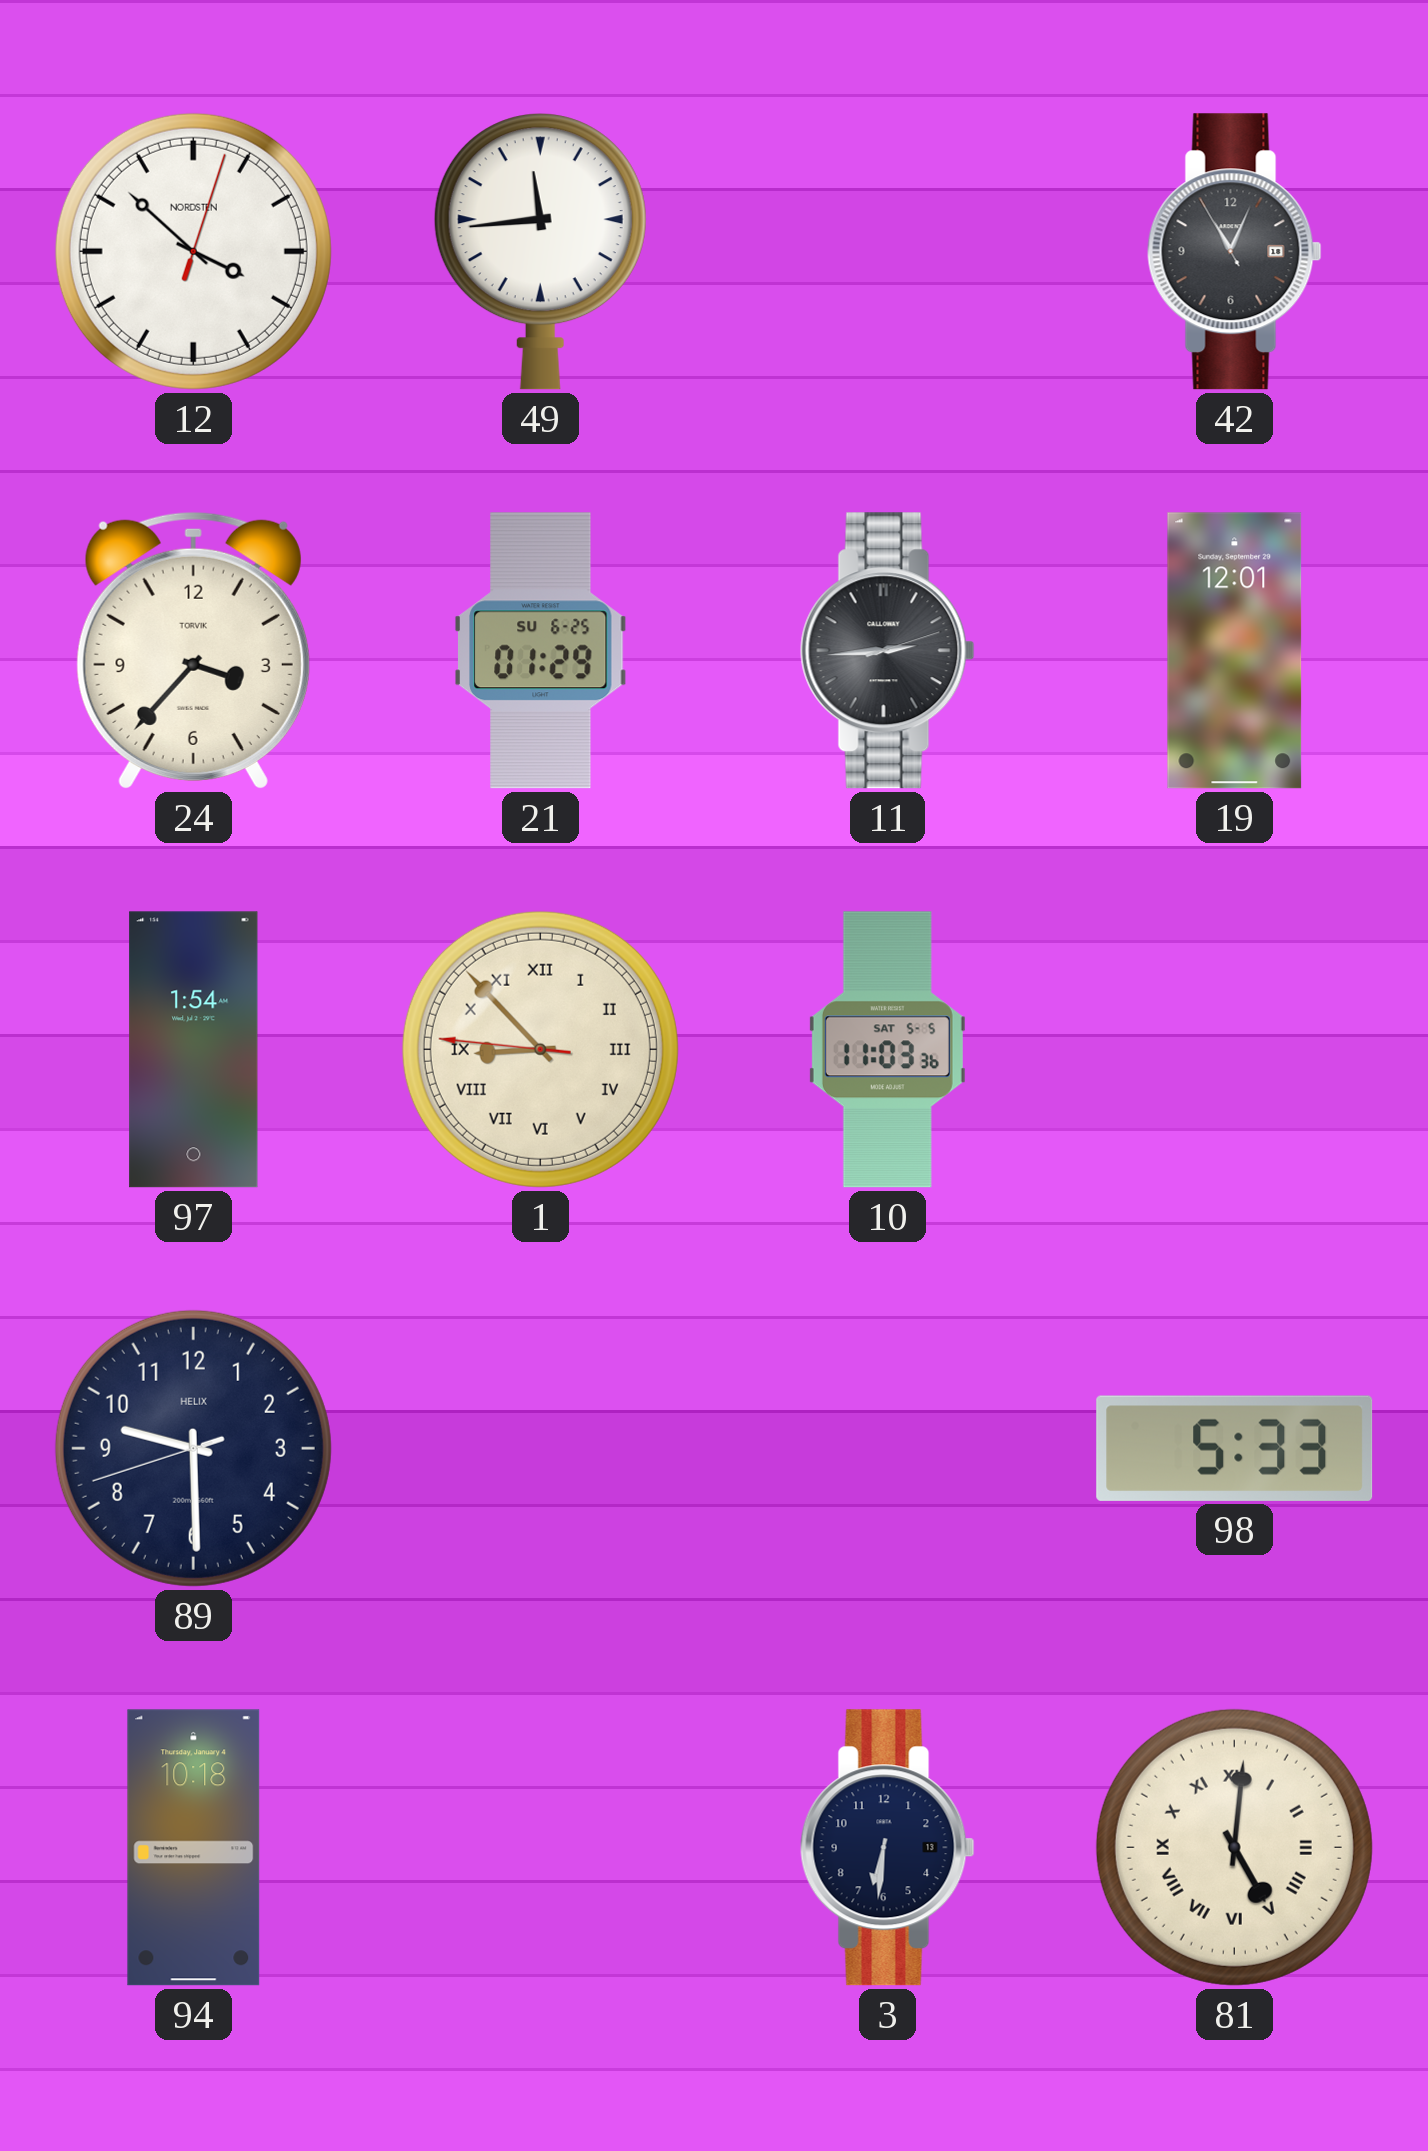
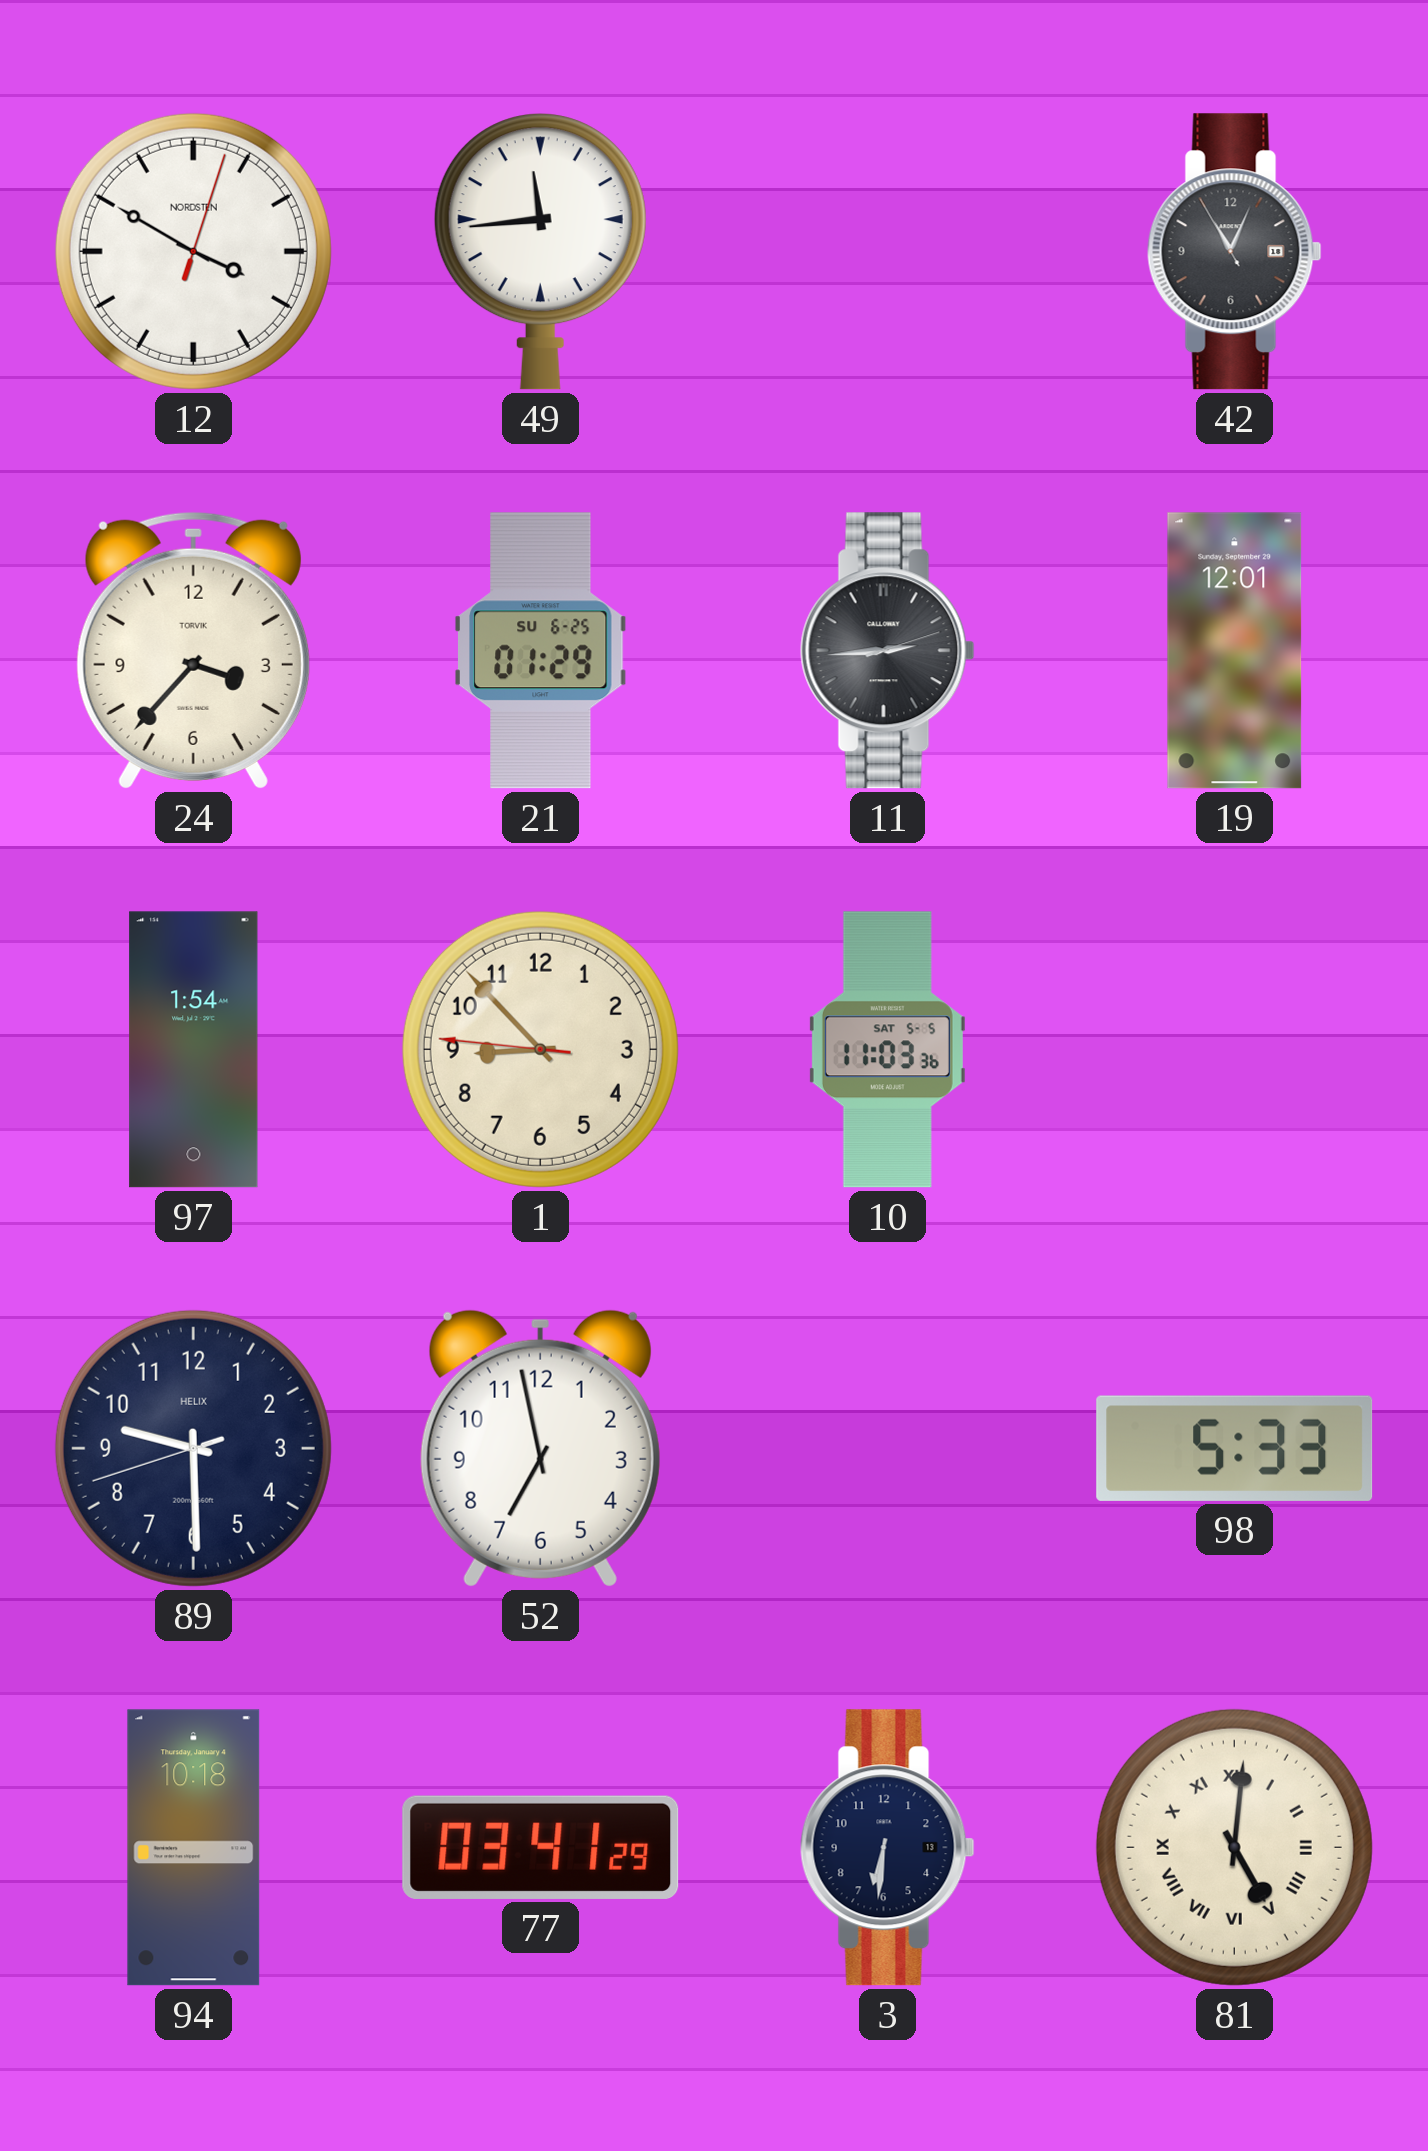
12: 3:52 -> 3:50
1 numerals: Roman -> Arabic
52: none -> 6:58
77: none -> 03:41
